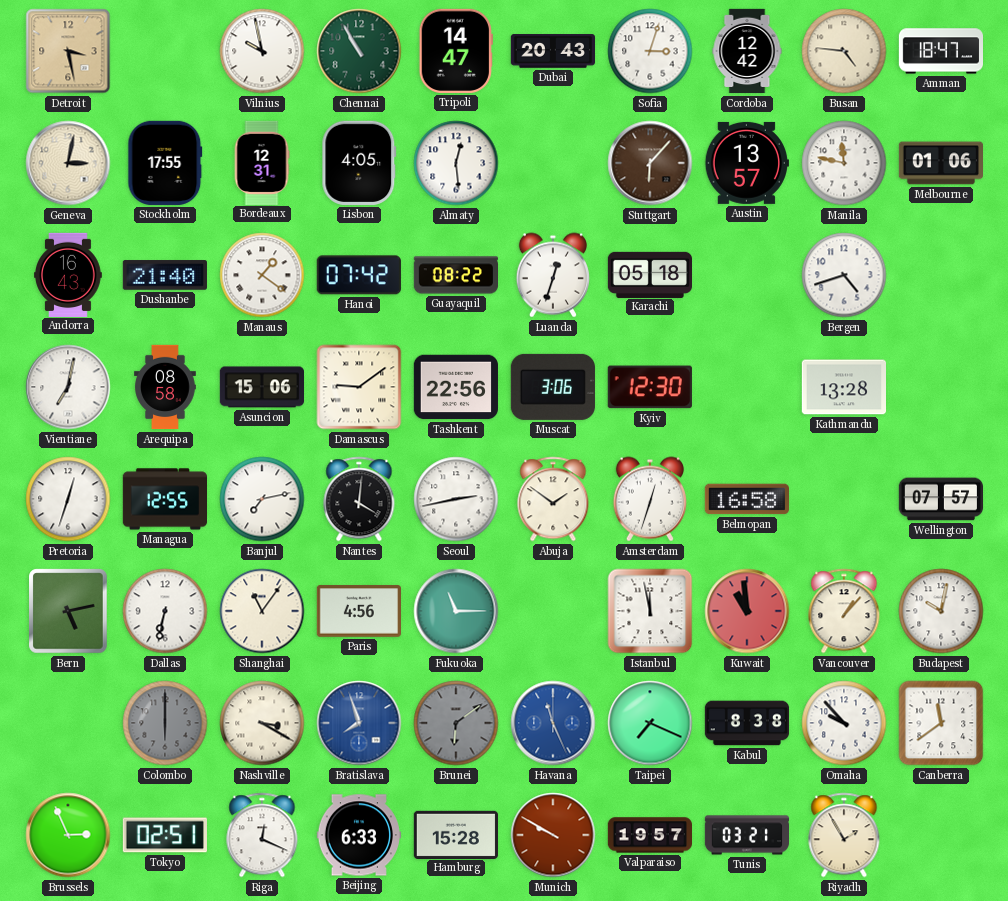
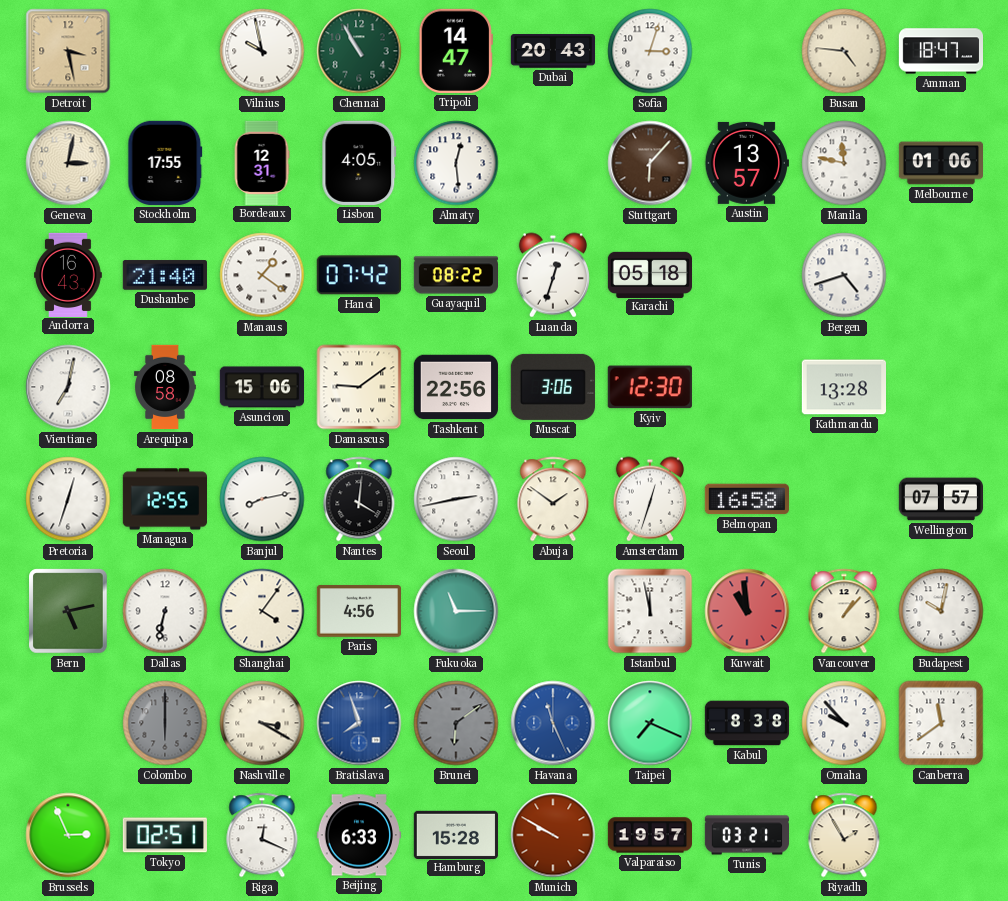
Cordoba: 12:42 -> none
Banjul: 7:13 -> 8:13
Shanghai: 11:06 -> 4:06
